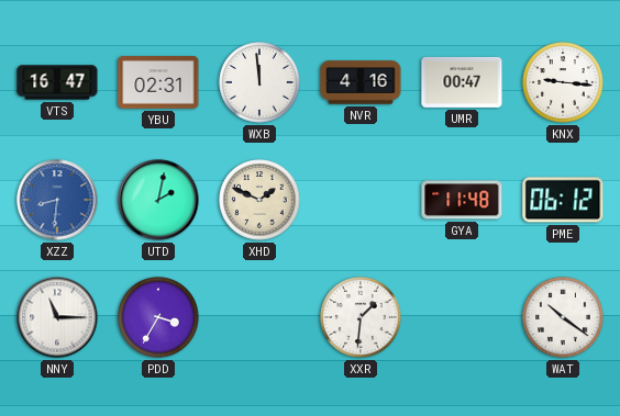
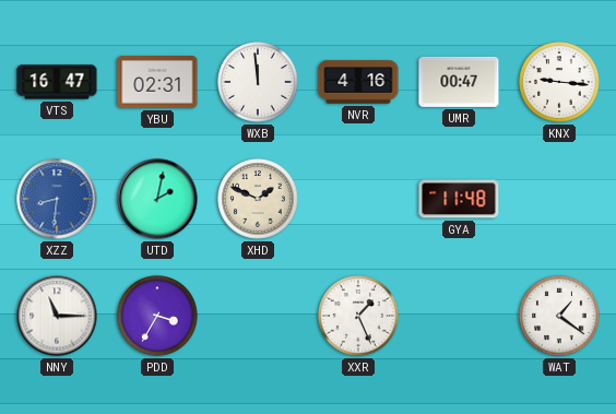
PME: 06:12 -> none
XXR: 1:31 -> 1:26
WAT: 10:21 -> 1:21
